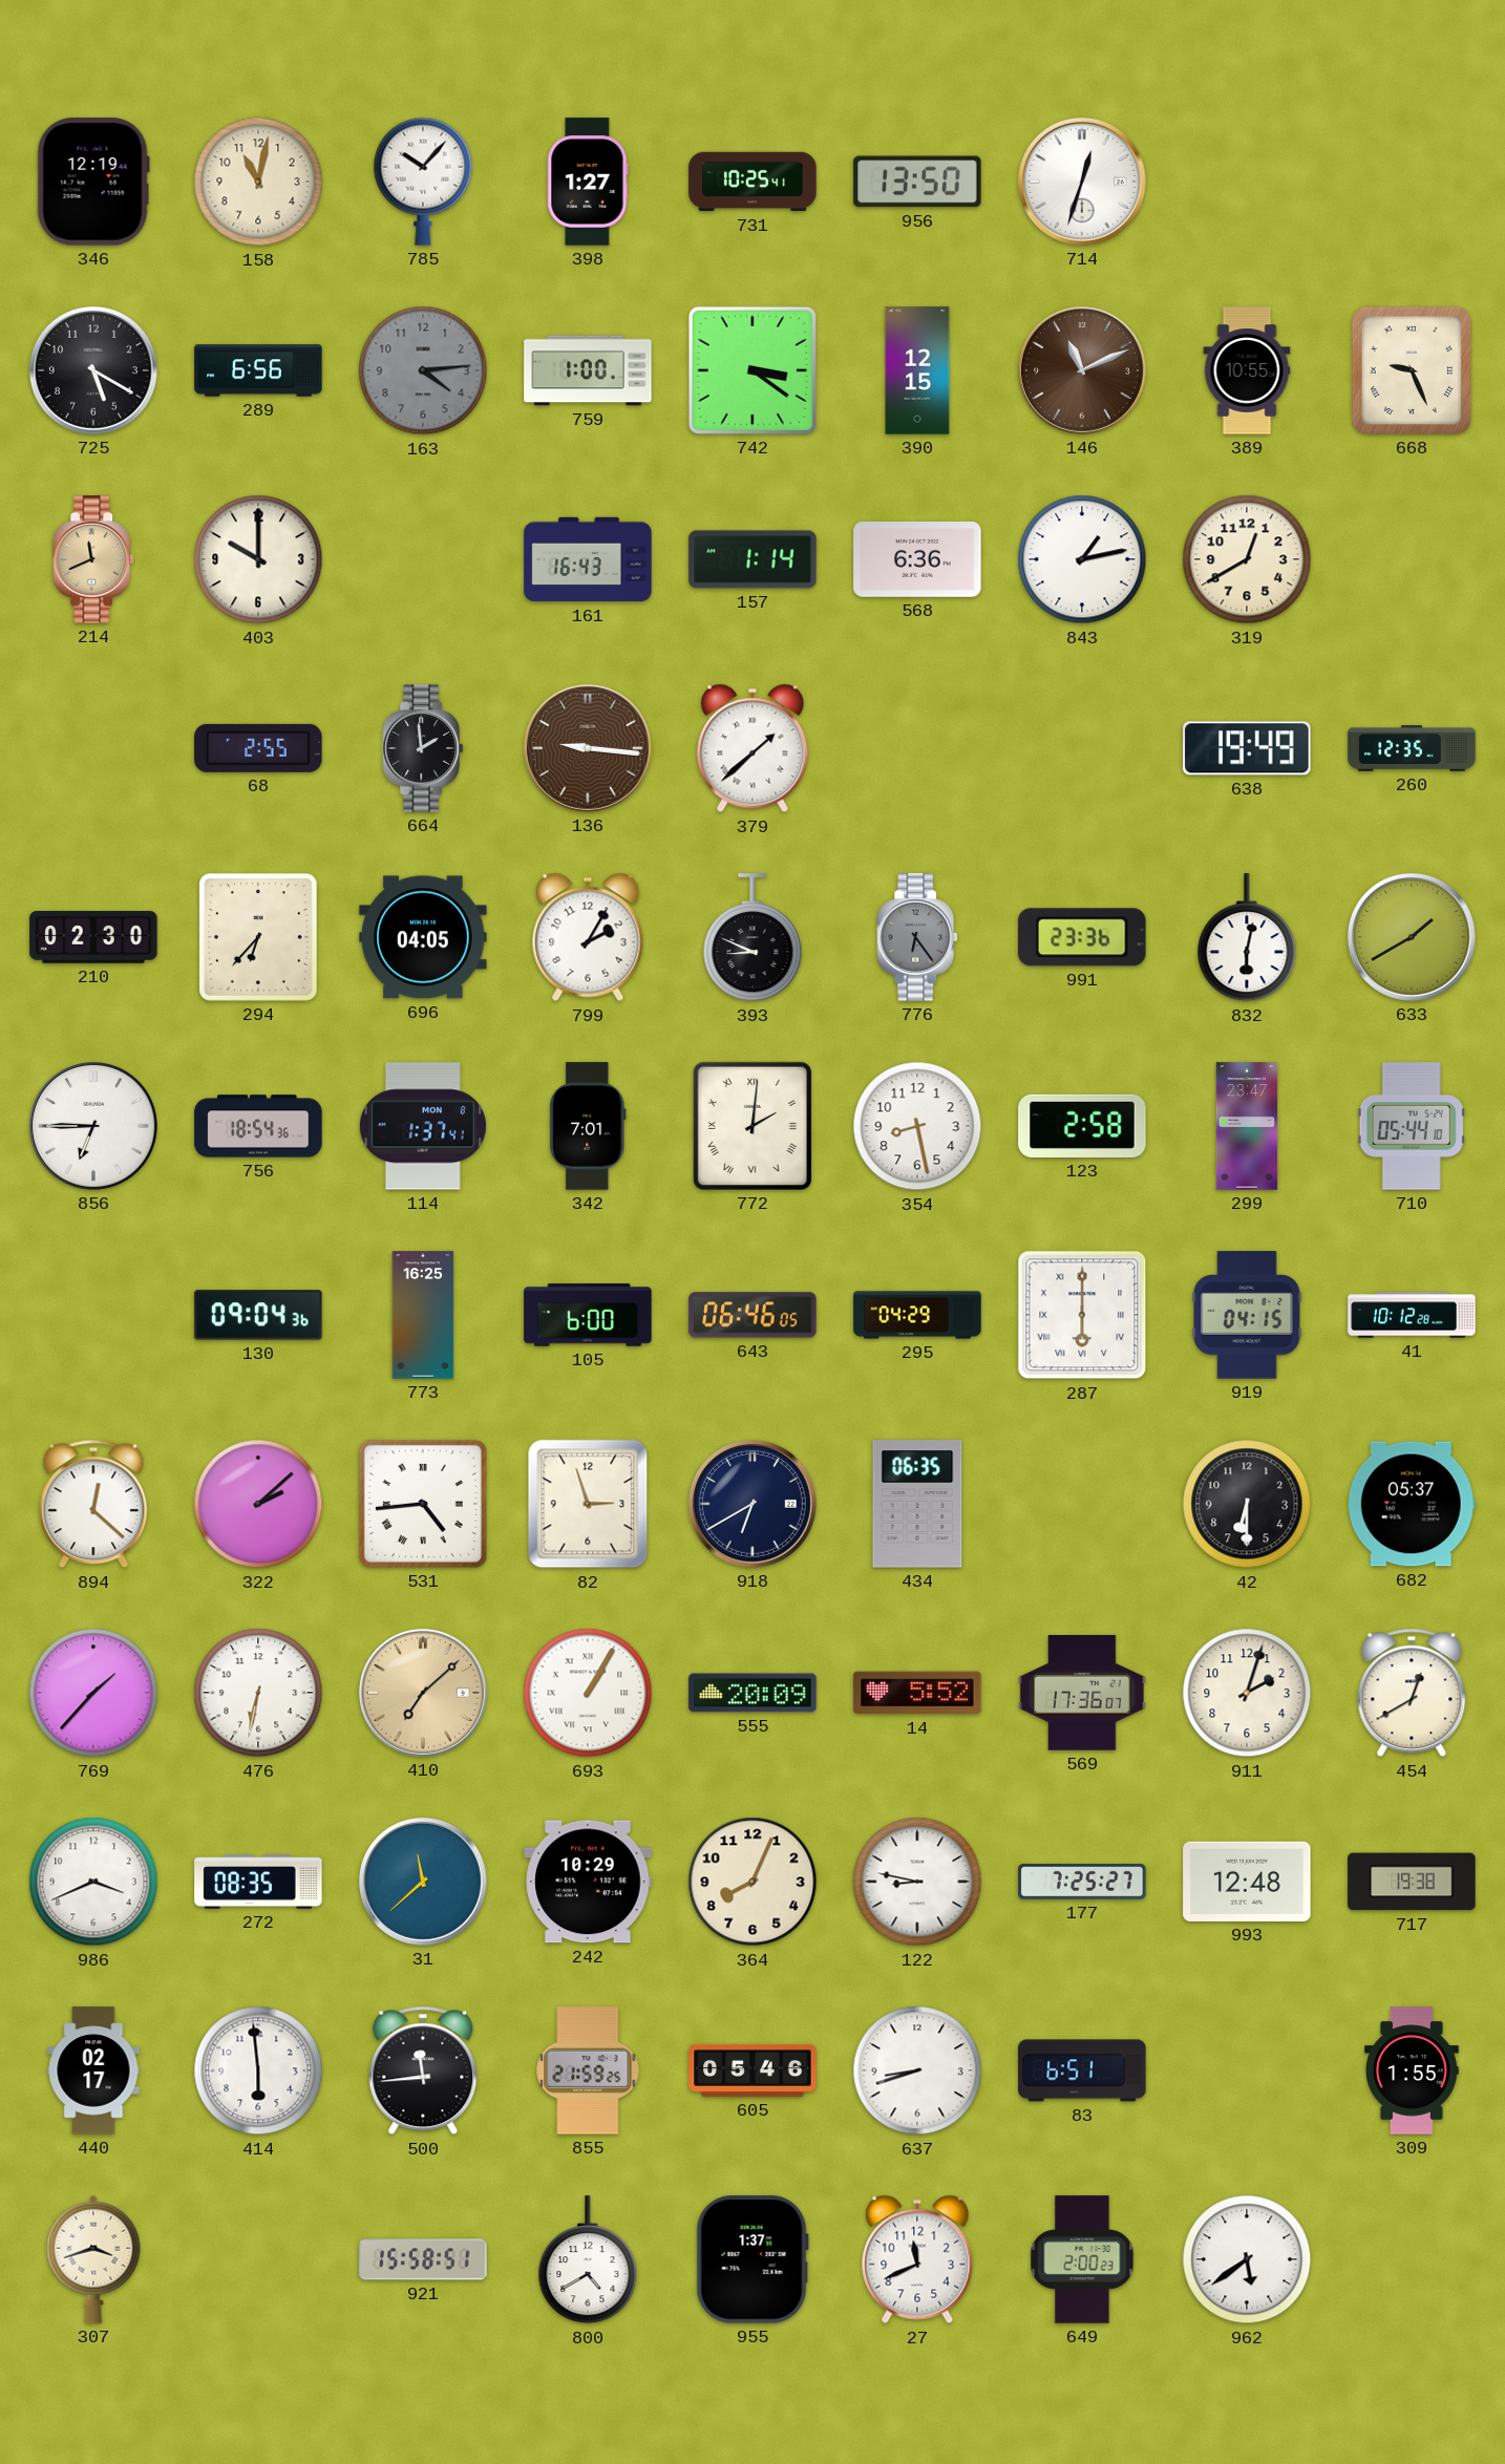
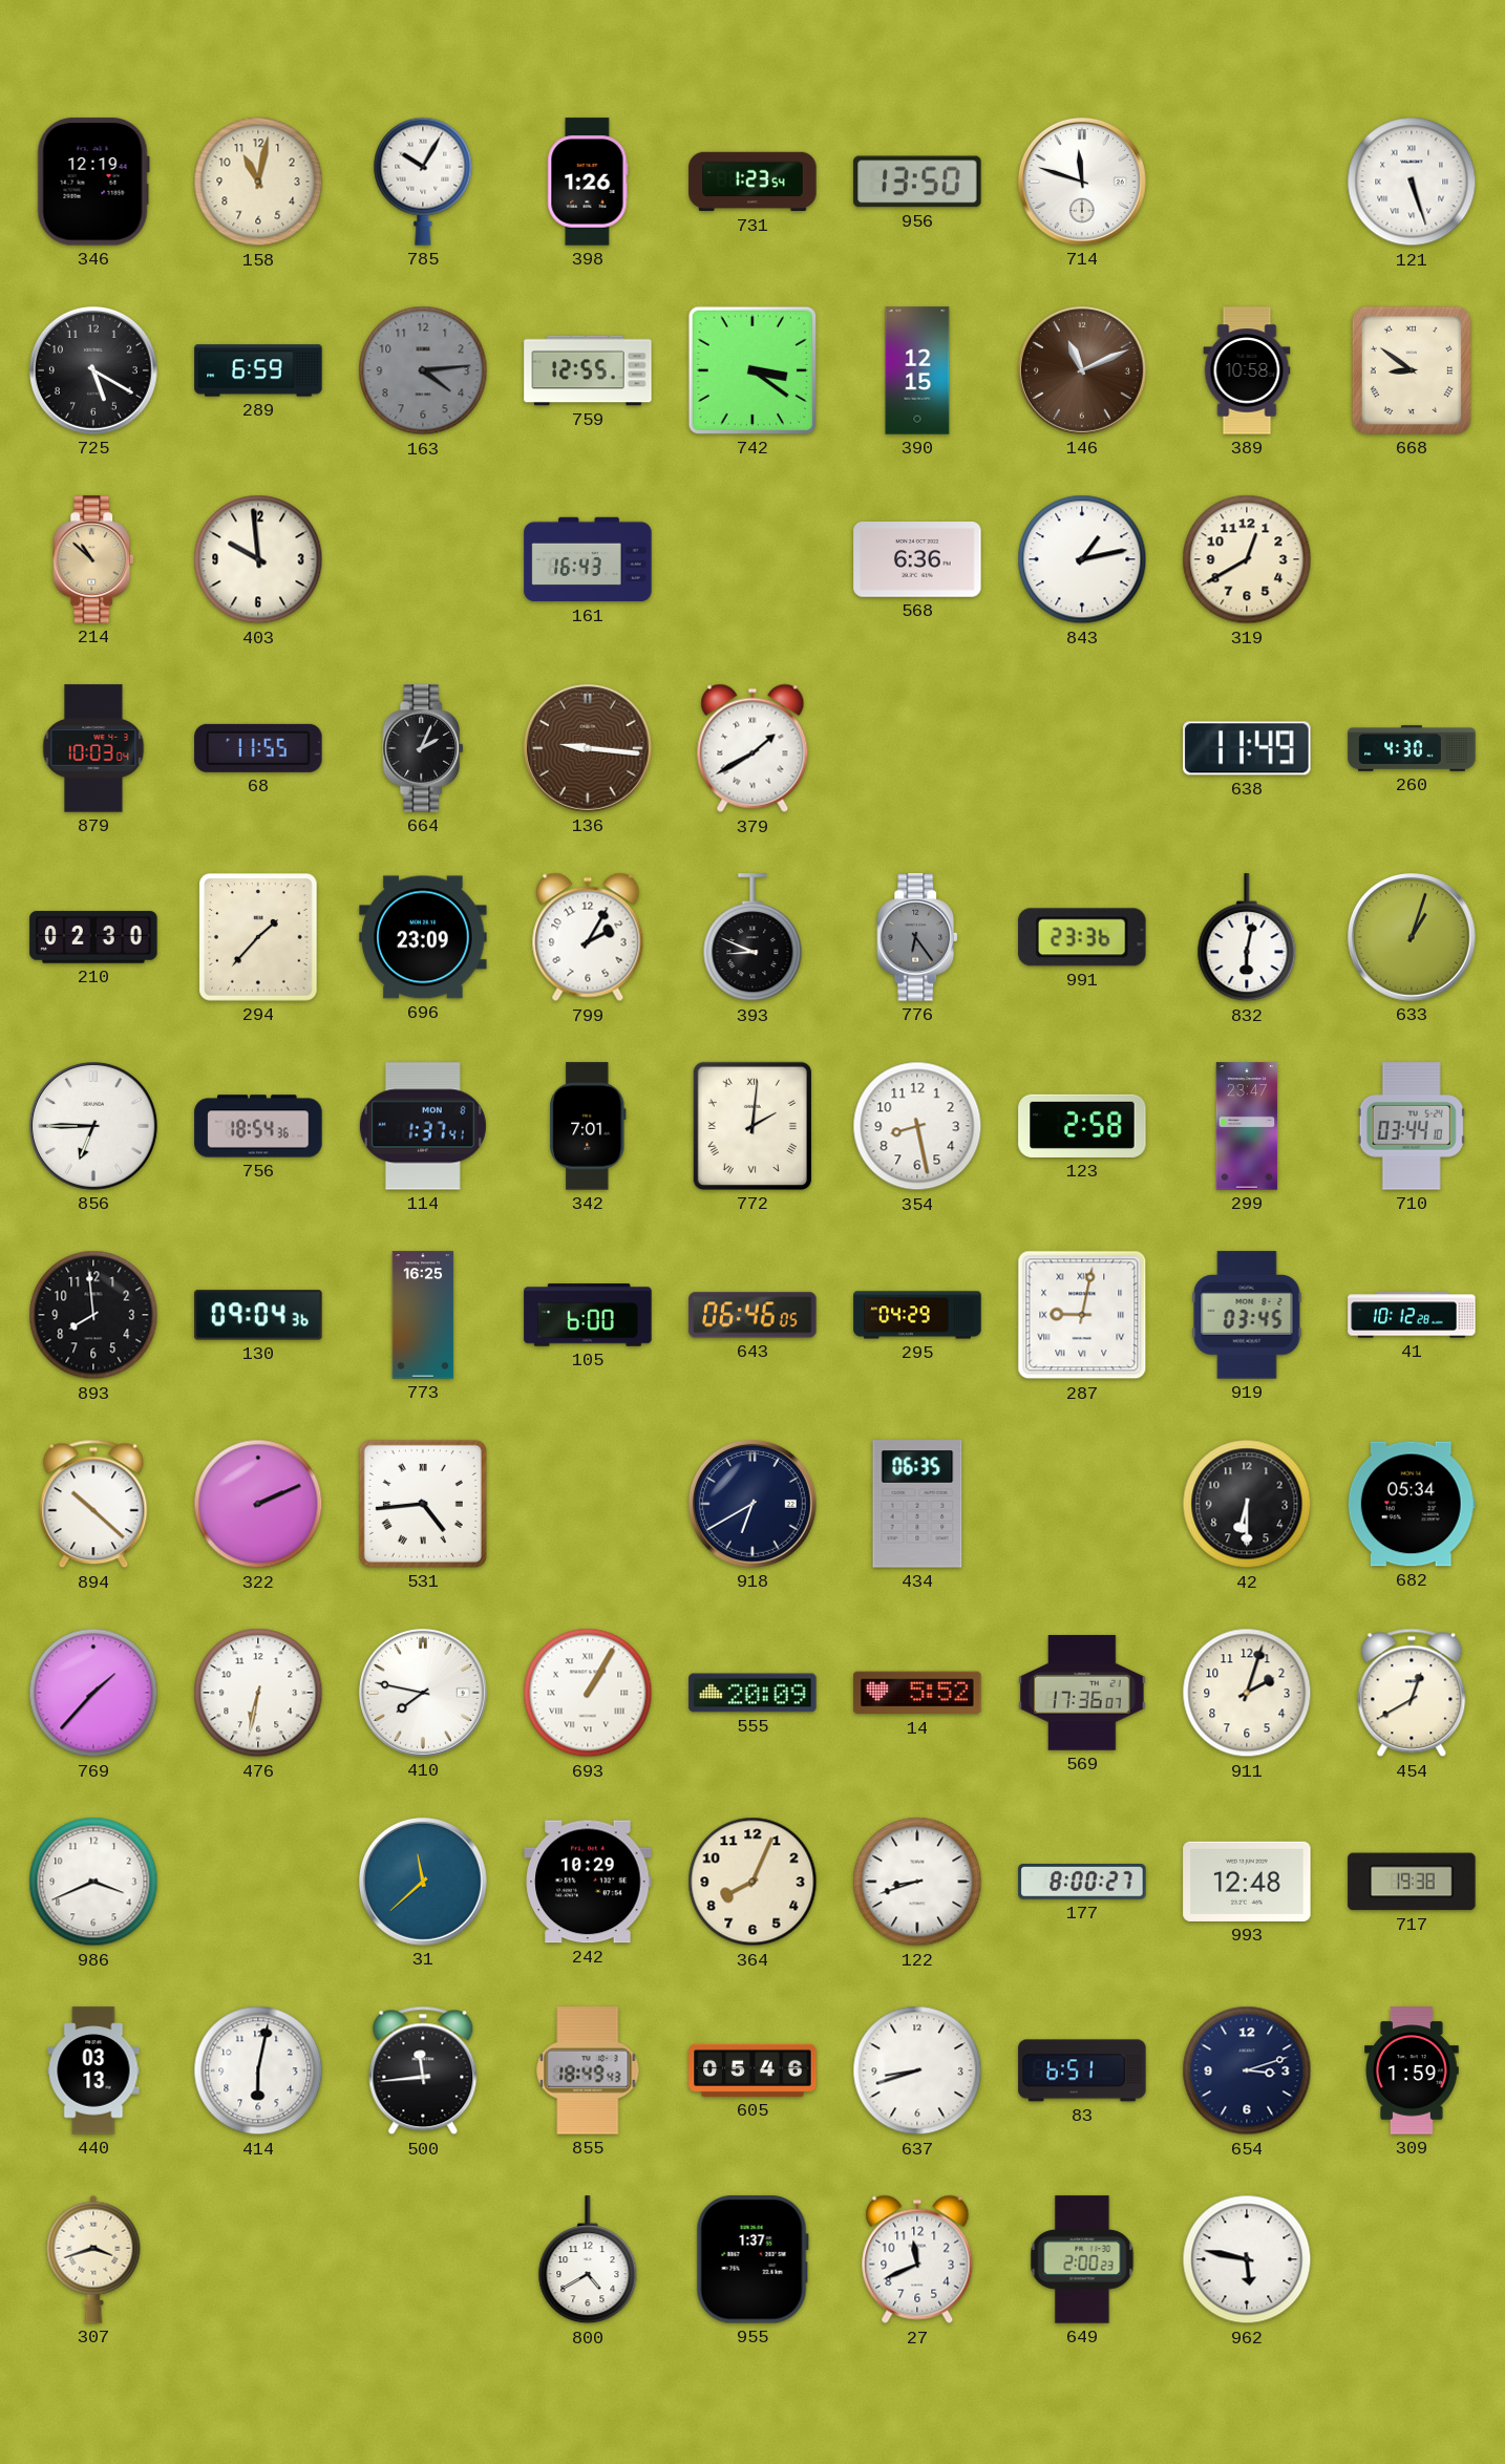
785: 10:07 -> 10:05
398: 1:27 -> 1:26
731: 10:25 -> 1:23
714: 12:33 -> 11:48
121: none -> 5:27
289: 6:56 -> 6:59
759: 1:00 -> 12:55
389: 10:55 -> 10:58
668: 9:26 -> 8:51
214: 11:41 -> 10:52
403: 10:00 -> 9:59
157: 1:14 -> none
879: none -> 10:03
68: 2:55 -> 11:55
664: 1:59 -> 2:04
379: 1:38 -> 1:40
638: 19:49 -> 11:49
260: 12:35 -> 4:30
294: 6:37 -> 1:37
696: 04:05 -> 23:09
633: 1:40 -> 1:03
710: 05:44 -> 03:44
893: none -> 7:59
287: 6:00 -> 9:02
919: 04:15 -> 03:45
894: 12:22 -> 10:22
322: 2:08 -> 2:11
82: 2:57 -> none
682: 05:37 -> 05:34
410: 7:08 -> 7:47
410 dial: champagne -> white
272: 08:35 -> none
122: 8:47 -> 8:42
177: 7:25 -> 8:00
440: 02:17 -> 03:13
414: 5:59 -> 6:02
855: 21:59 -> 18:49
654: none -> 3:12
309: 1:55 -> 1:59
921: 15:58 -> none
962: 5:39 -> 5:47
